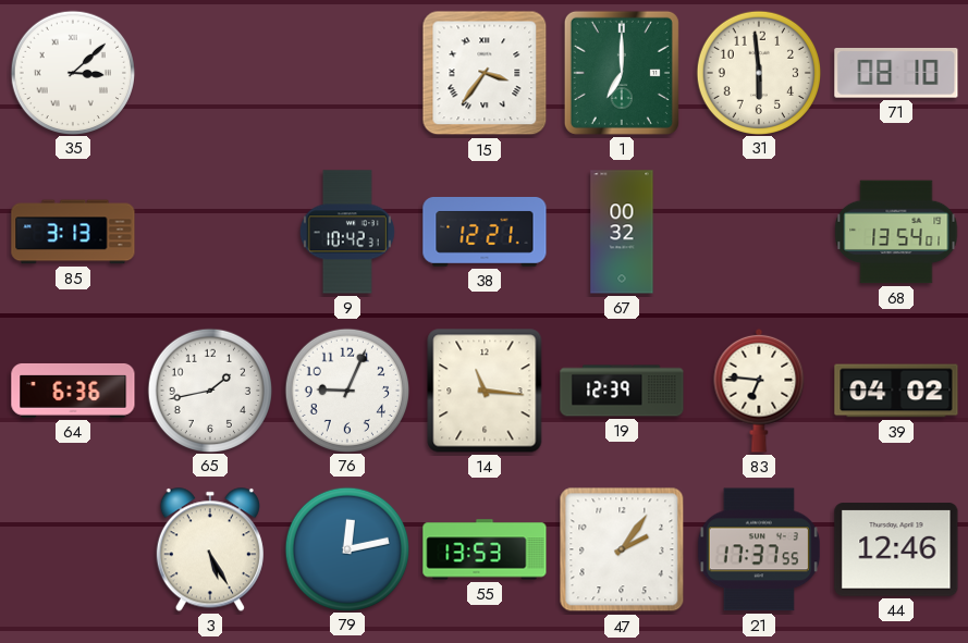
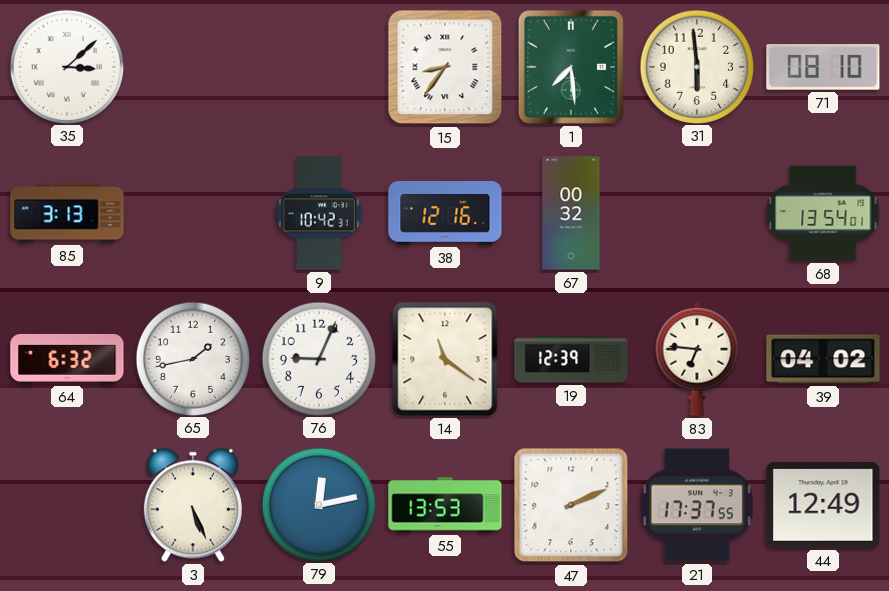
15: 3:36 -> 8:36
1: 7:00 -> 7:29
38: 12:21 -> 12:16
64: 6:36 -> 6:32
14: 11:16 -> 11:21
3: 5:25 -> 5:26
47: 2:06 -> 2:11
44: 12:46 -> 12:49
